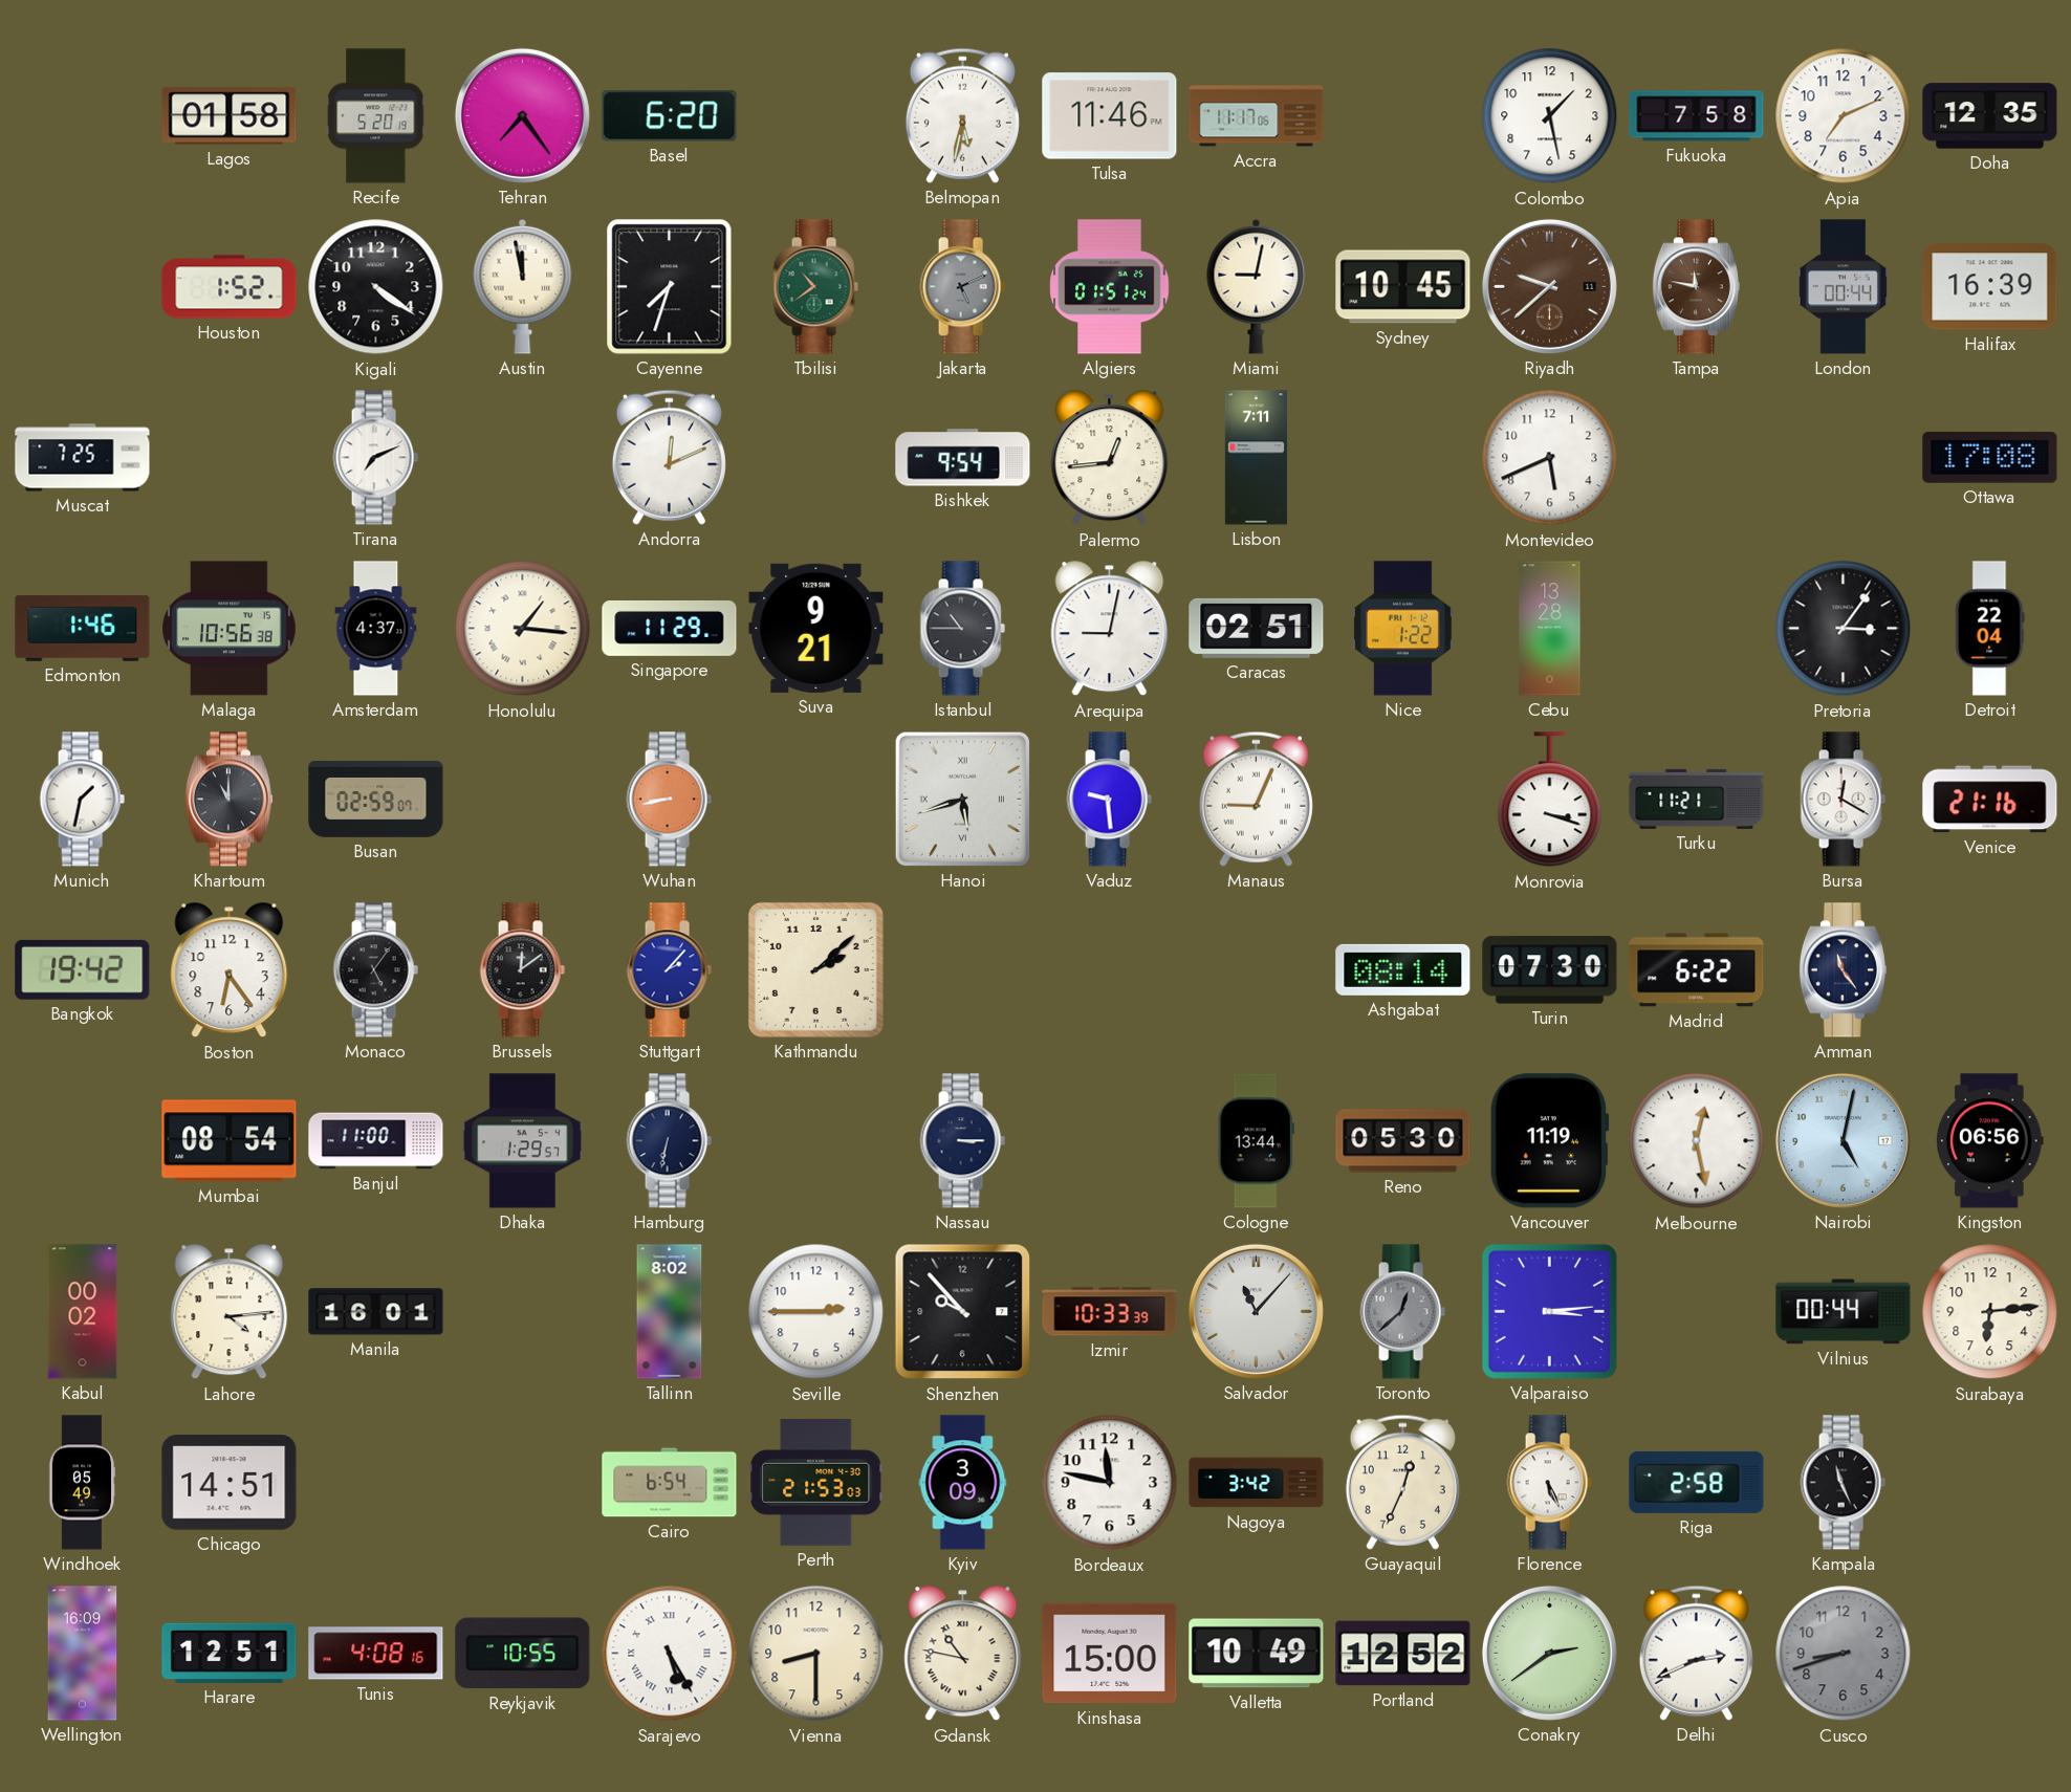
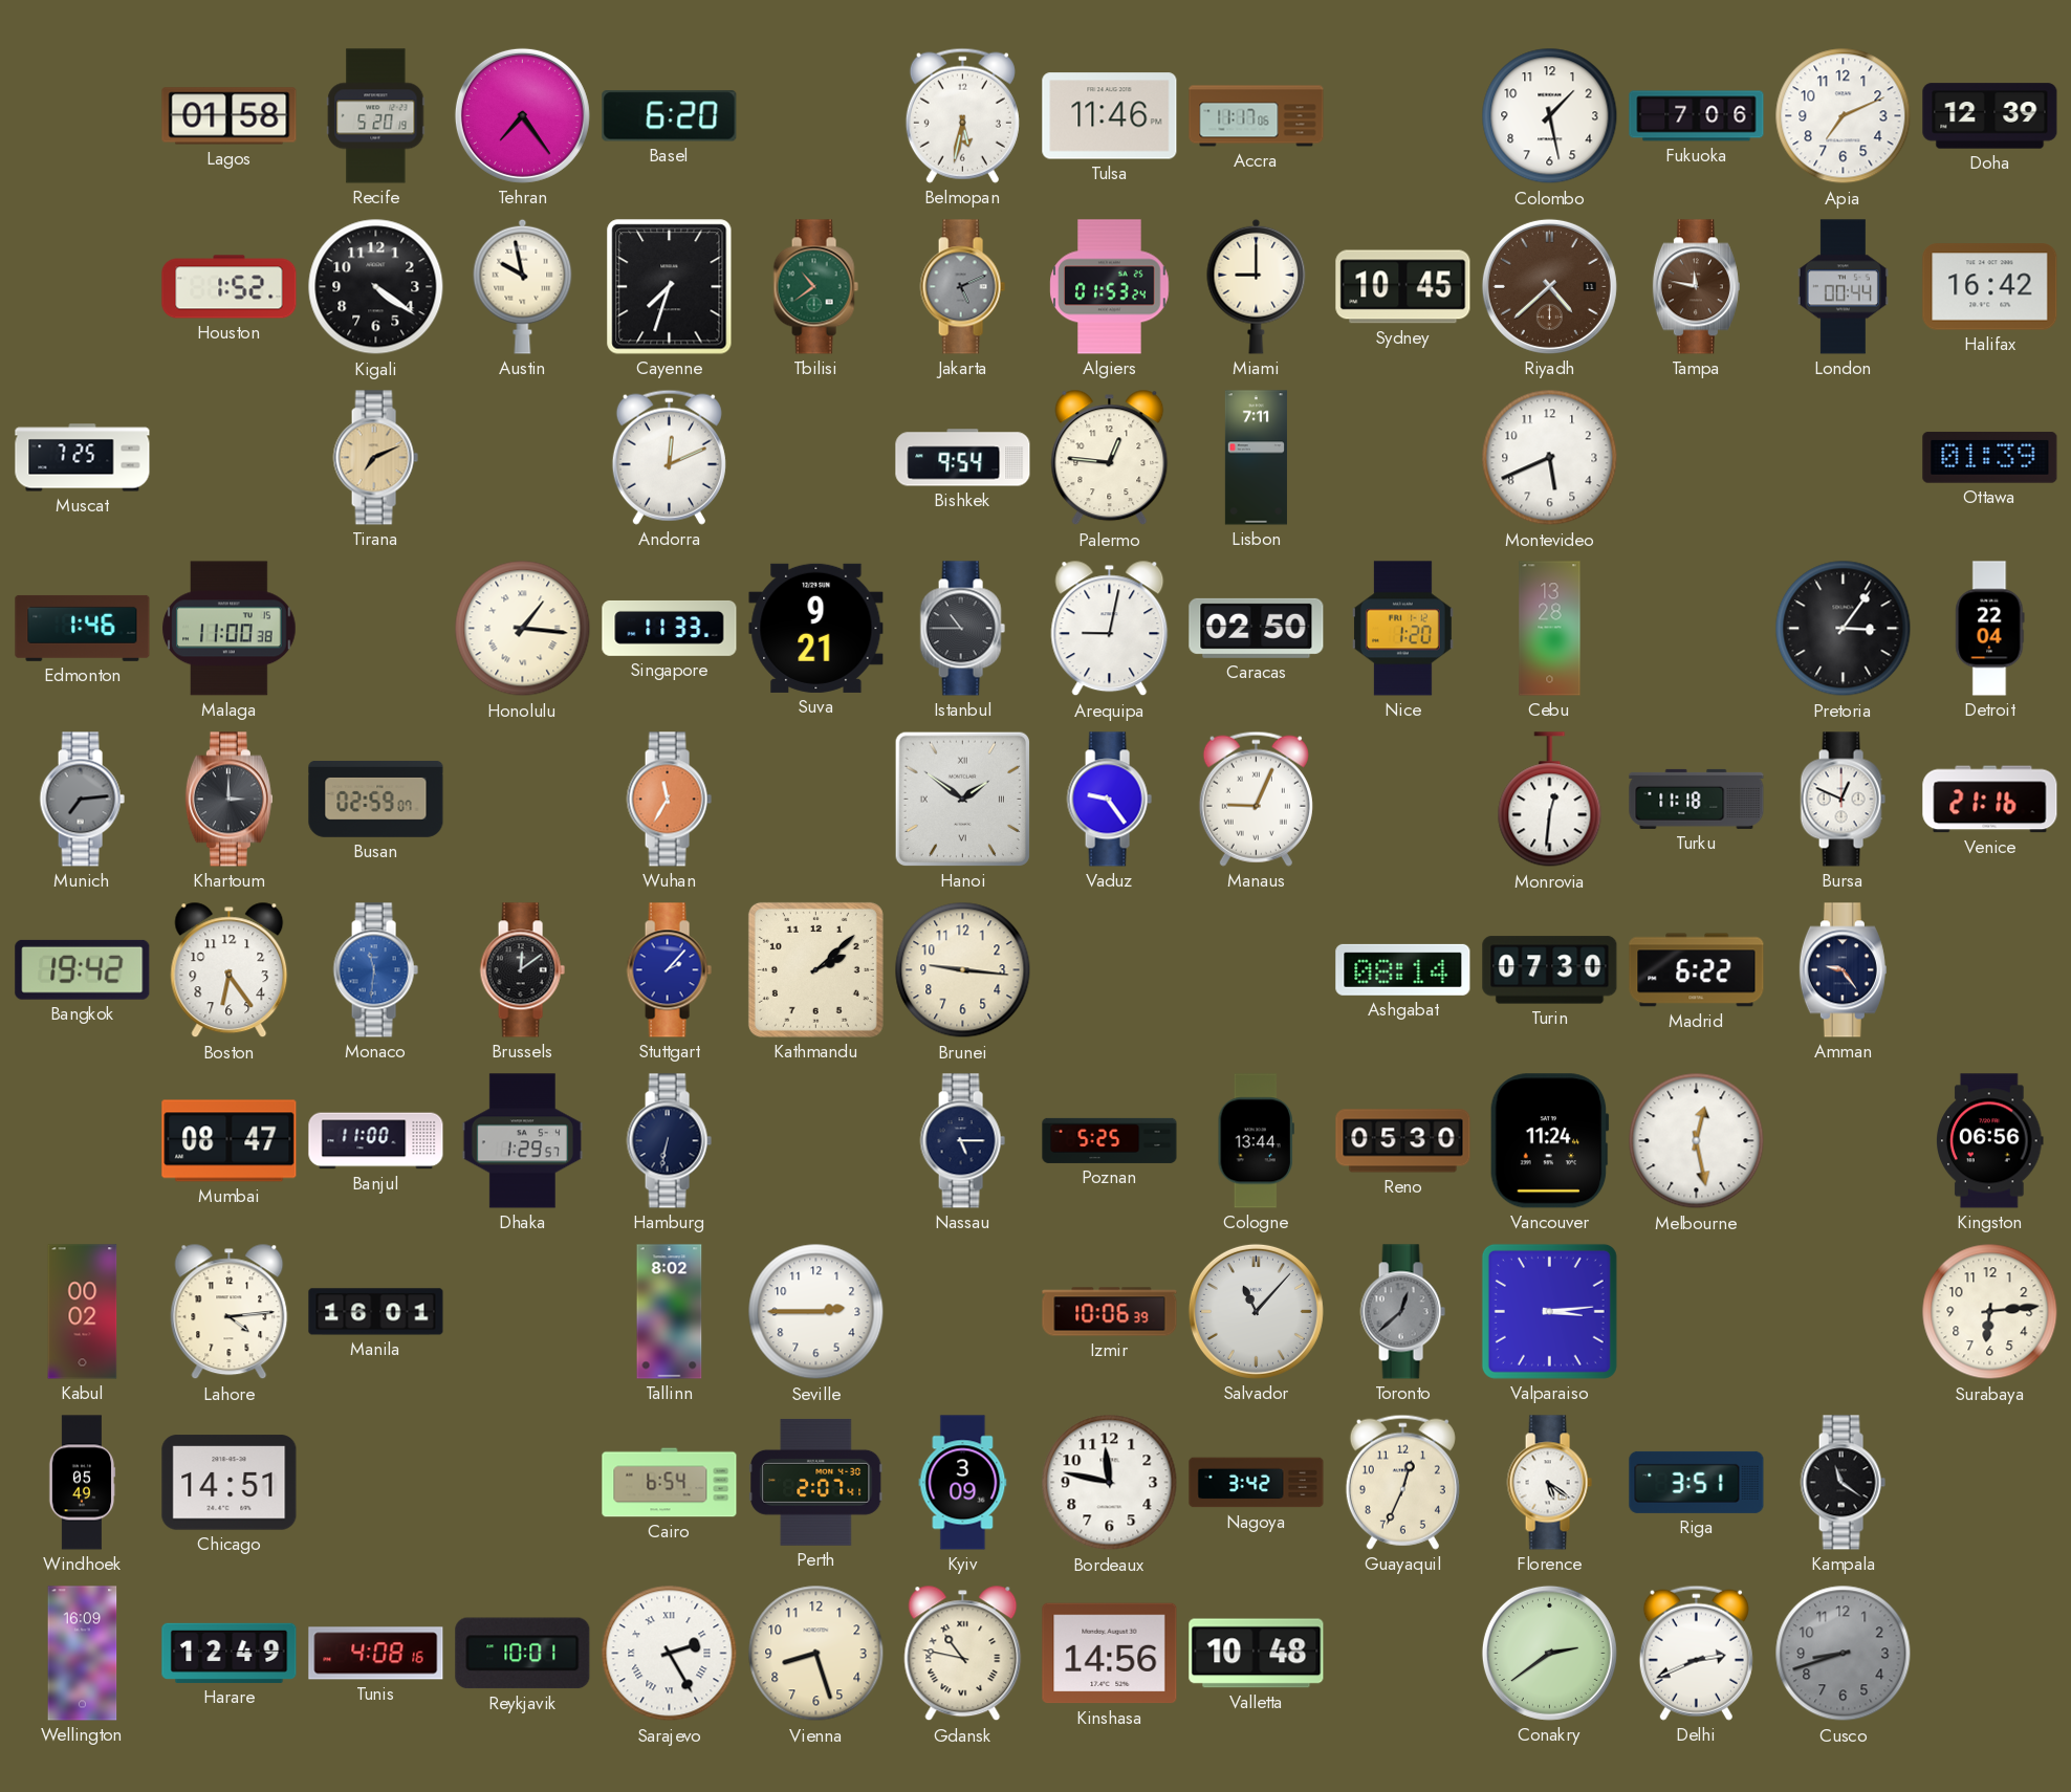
Fukuoka: 7:58 -> 7:06
Doha: 12:35 -> 12:39
Austin: 11:58 -> 9:58
Algiers: 01:51 -> 01:53
Miami: 9:02 -> 9:00
Riyadh: 9:38 -> 4:38
Halifax: 16:39 -> 16:42
Tirana dial: white -> champagne
Palermo: 12:44 -> 12:46
Ottawa: 17:08 -> 01:39
Malaga: 10:56 -> 11:00
Amsterdam: 4:37 -> none
Singapore: 11:29 -> 11:33
Caracas: 02:51 -> 02:50
Nice: 1:22 -> 1:20
Munich: 1:32 -> 7:14
Munich dial: white -> grey
Khartoum: 11:00 -> 3:00
Wuhan: 8:43 -> 11:35
Hanoi: 5:42 -> 1:51
Vaduz: 9:29 -> 9:24
Monrovia: 3:18 -> 12:31
Turku: 11:21 -> 11:18
Bursa: 12:20 -> 12:49
Monaco: 5:06 -> 11:31
Monaco dial: black -> blue
Brunei: none -> 9:16
Amman: 11:24 -> 9:24
Mumbai: 08:54 -> 08:47
Nassau: 3:15 -> 5:15
Poznan: none -> 5:25
Vancouver: 11:19 -> 11:24
Nairobi: 5:02 -> none
Shenzhen: 9:53 -> none
Izmir: 10:33 -> 10:06
Vilnius: 00:44 -> none
Perth: 21:53 -> 2:07
Florence: 5:26 -> 5:21
Riga: 2:58 -> 3:51
Kampala: 11:26 -> 11:21
Harare: 12:51 -> 12:49
Reykjavik: 10:55 -> 10:01
Sarajevo: 5:25 -> 2:25
Vienna: 8:30 -> 8:27
Kinshasa: 15:00 -> 14:56
Valletta: 10:49 -> 10:48
Portland: 12:52 -> none
